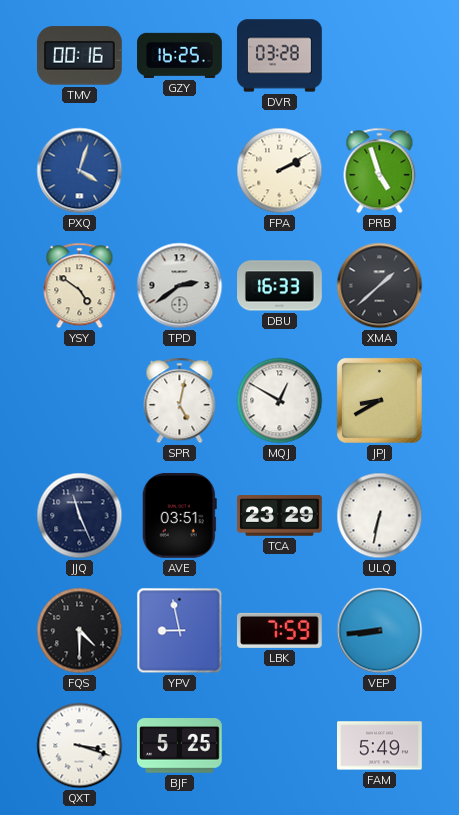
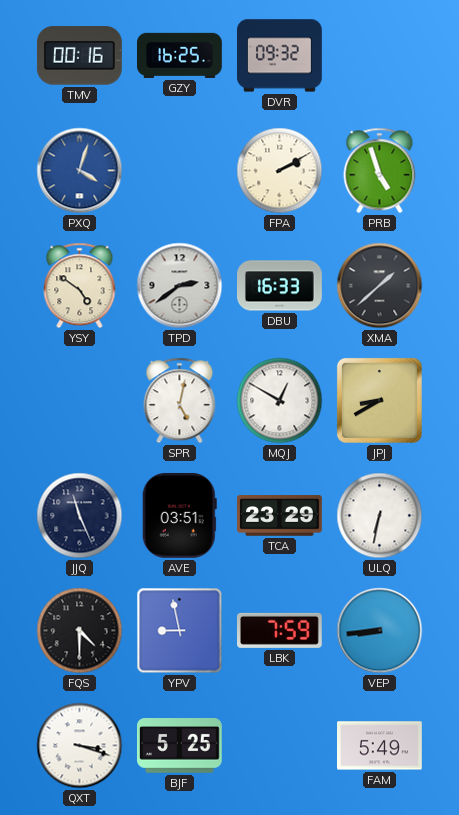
DVR: 03:28 -> 09:32
